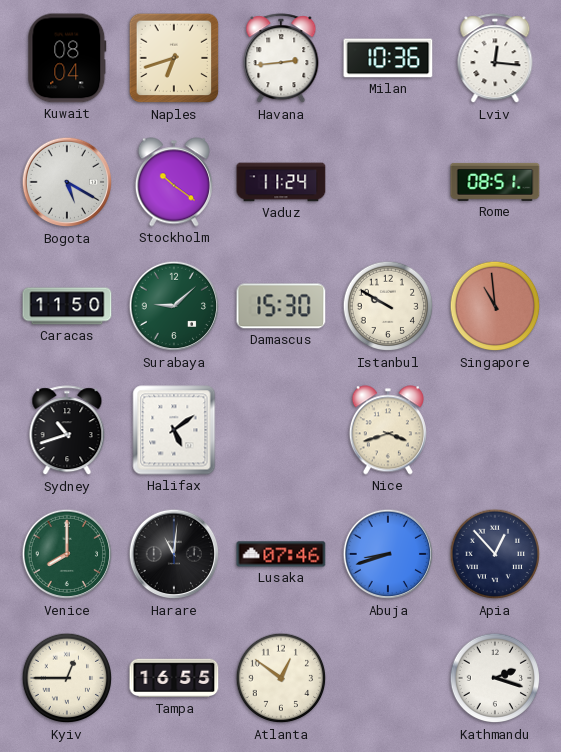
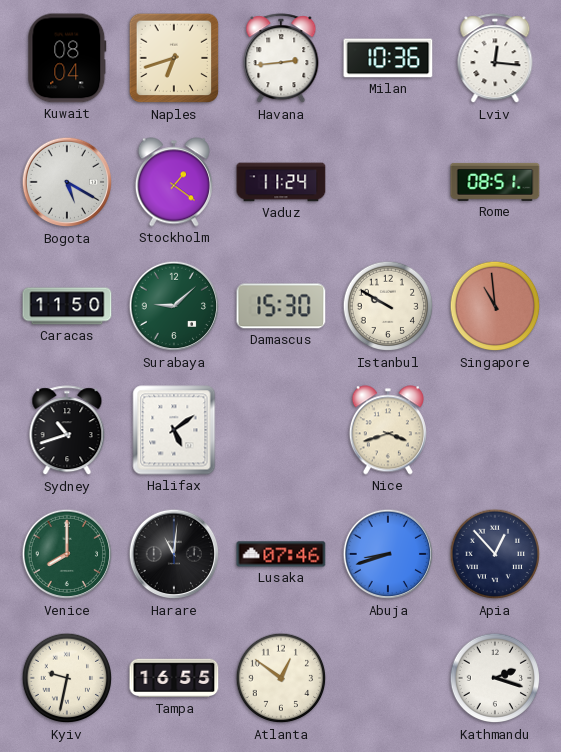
Stockholm: 10:21 -> 1:21
Kyiv: 12:45 -> 9:32
